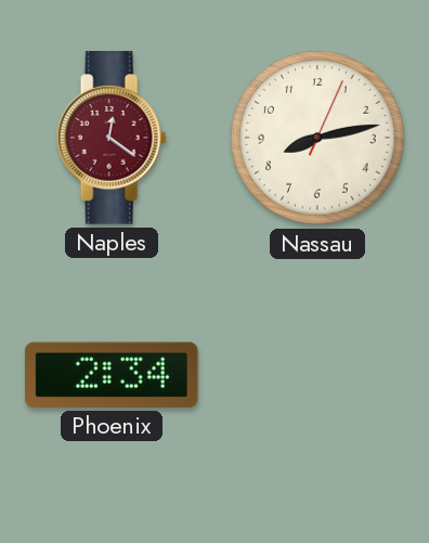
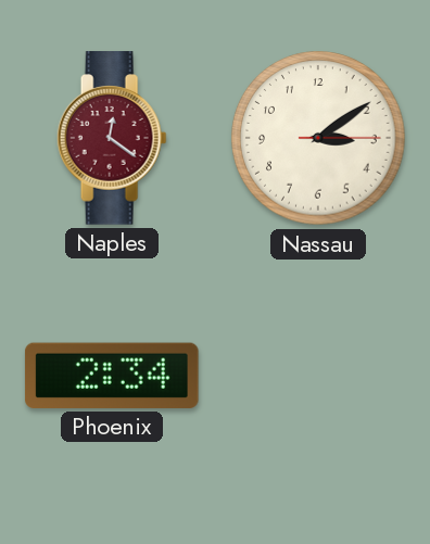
Nassau: 8:13 -> 3:09
